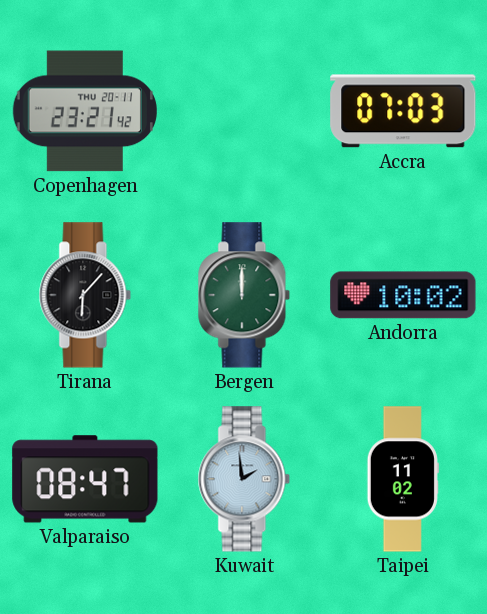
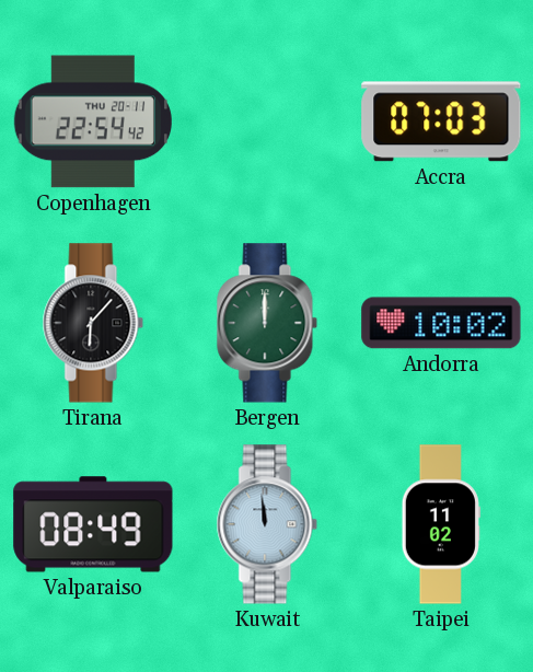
Copenhagen: 23:21 -> 22:54
Valparaiso: 08:47 -> 08:49
Kuwait: 1:59 -> 11:59
